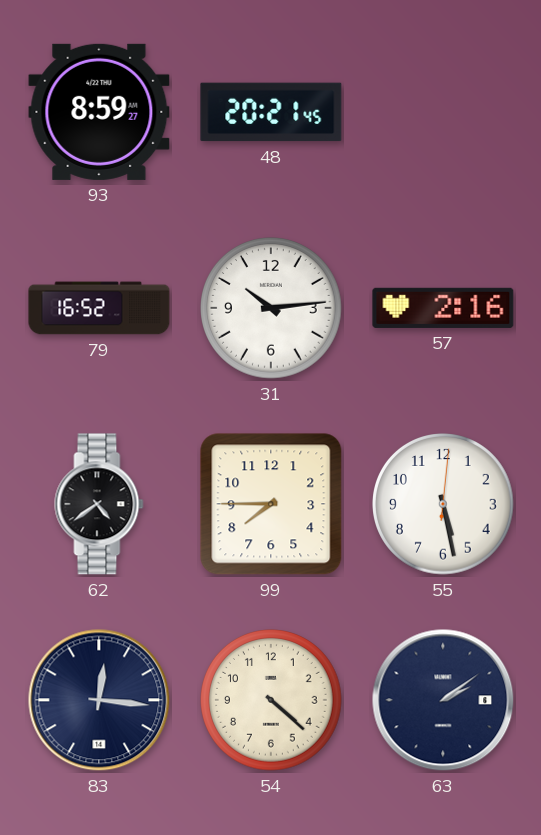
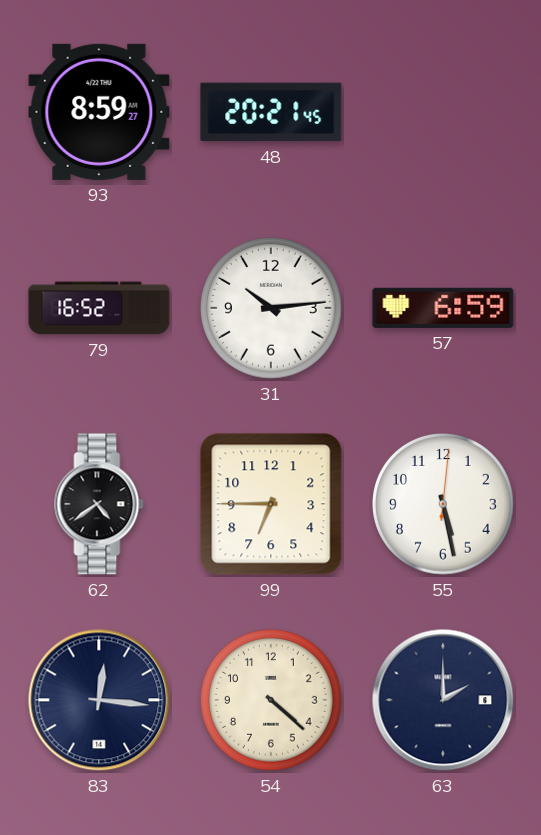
57: 2:16 -> 6:59
99: 7:45 -> 6:45
63: 2:09 -> 2:00
